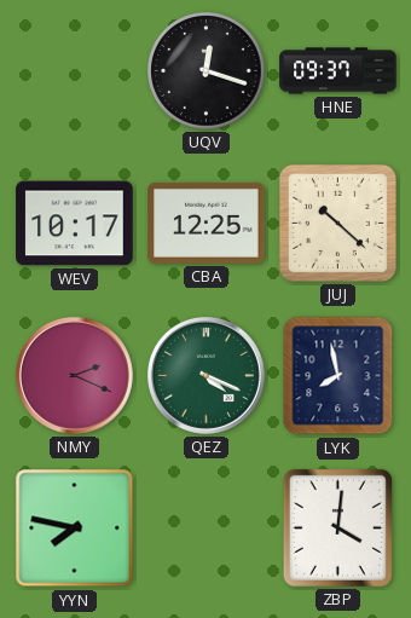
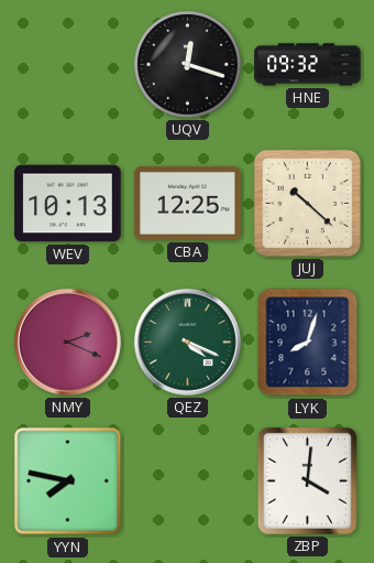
HNE: 09:37 -> 09:32
WEV: 10:17 -> 10:13
LYK: 7:58 -> 8:03
